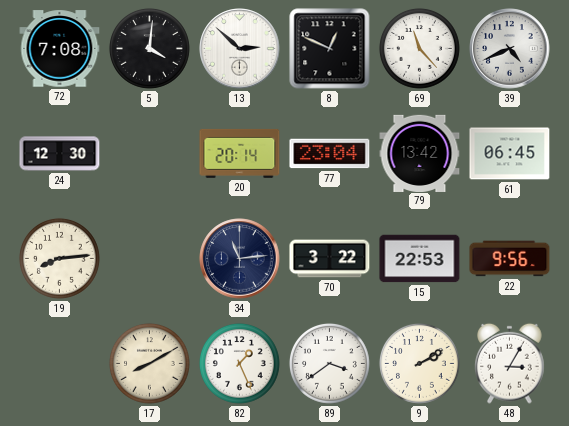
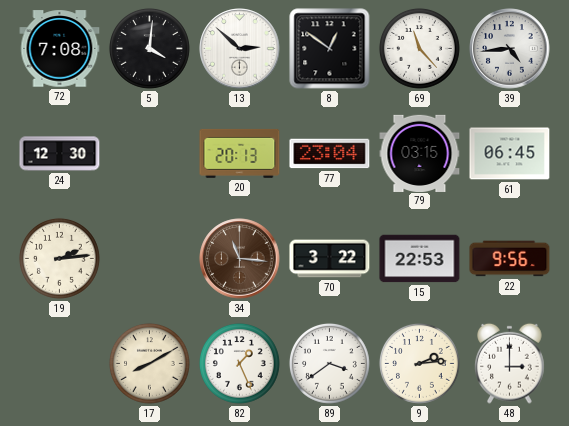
8: 12:49 -> 12:51
39: 4:41 -> 4:44
20: 20:14 -> 20:13
79: 13:42 -> 03:15
19: 8:14 -> 2:14
34: 11:14 -> 11:16
34 dial: navy -> brown
9: 2:10 -> 2:14
48: 3:05 -> 3:00
